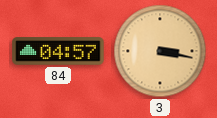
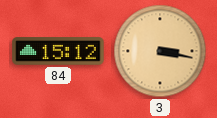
84: 04:57 -> 15:12
